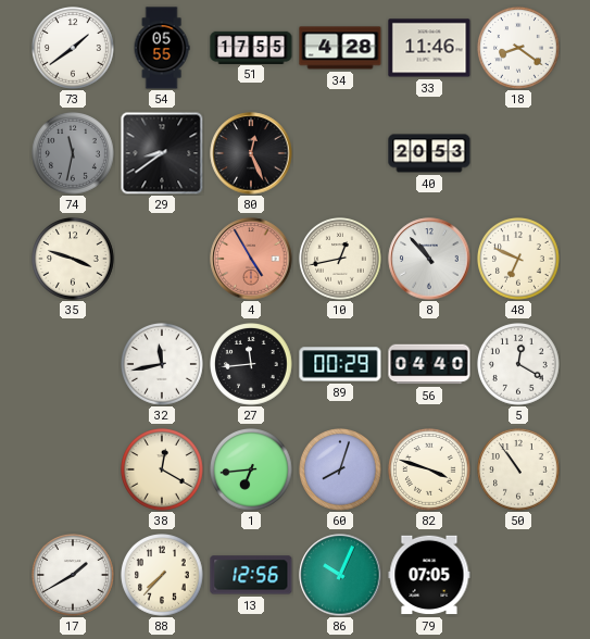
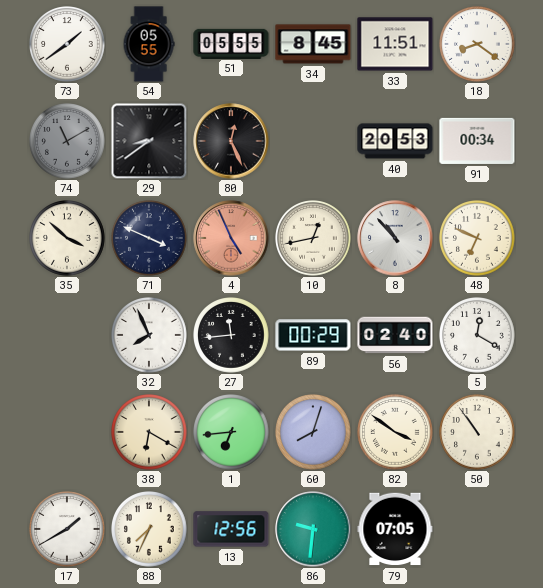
51: 17:55 -> 05:55
34: 4:28 -> 8:45
33: 11:46 -> 11:51
74: 11:32 -> 11:10
91: none -> 00:34
35: 3:48 -> 3:52
71: none -> 3:49
4: 4:55 -> 4:56
32: 11:43 -> 7:56
56: 04:40 -> 02:40
38: 12:20 -> 6:20
82: 3:48 -> 3:51
88: 7:37 -> 7:34
86: 10:04 -> 9:31
